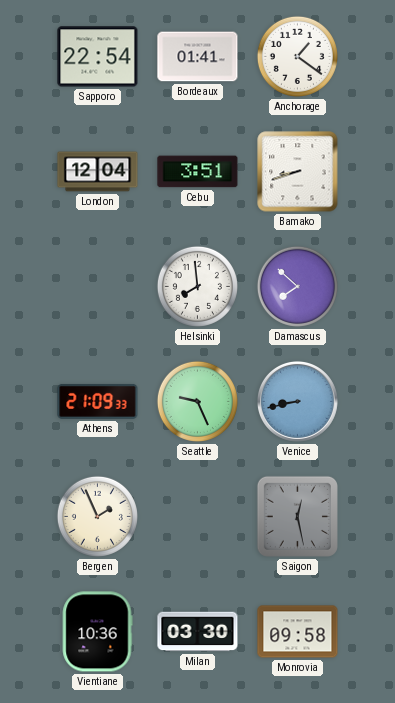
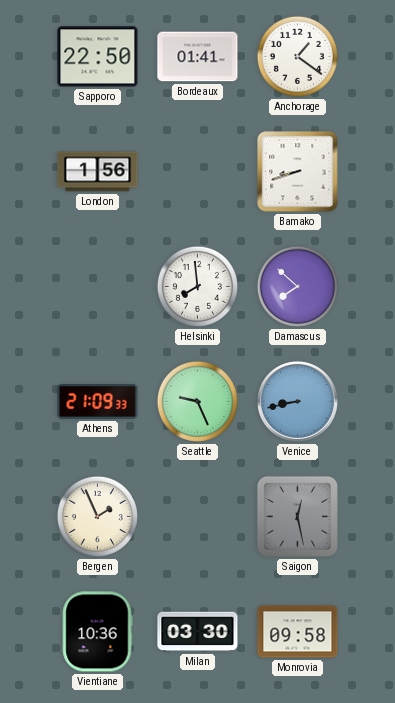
Sapporo: 22:54 -> 22:50
London: 12:04 -> 1:56
Cebu: 3:51 -> none
